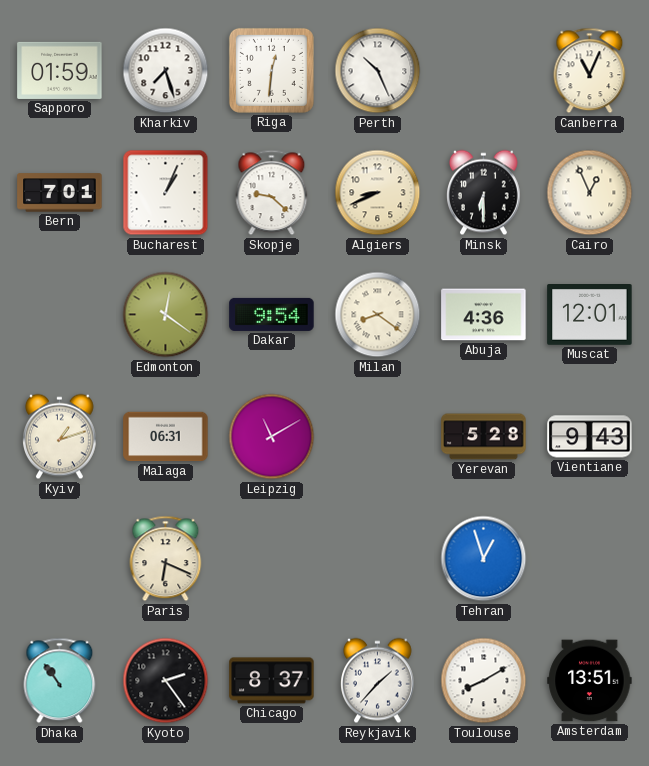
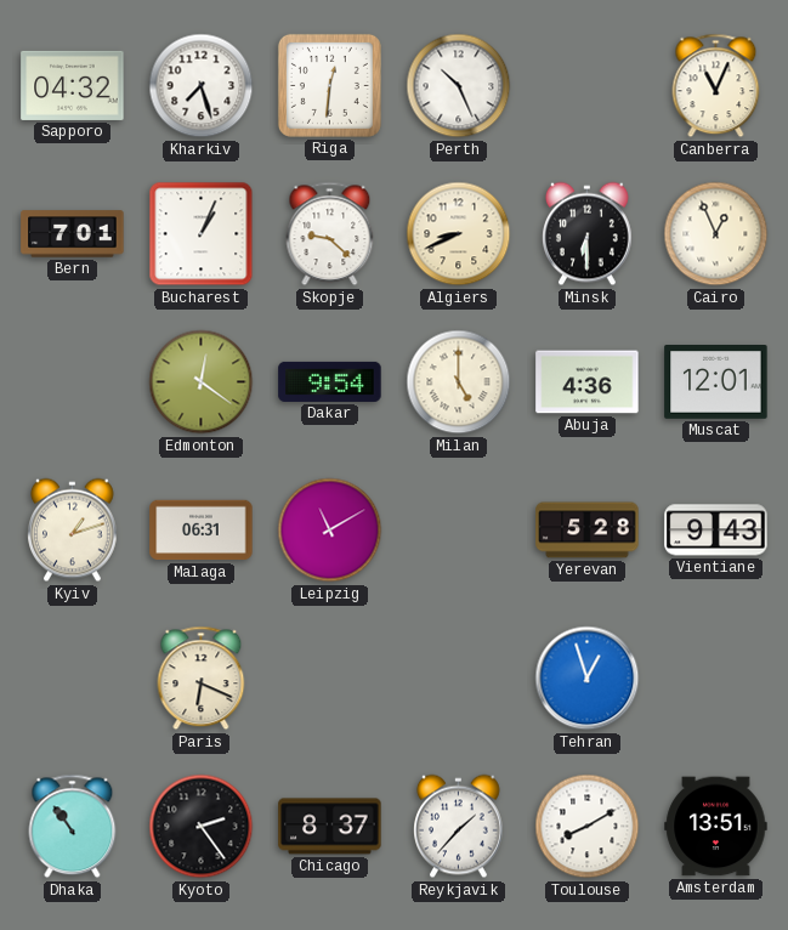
Sapporo: 01:59 -> 04:32
Milan: 8:21 -> 5:00
